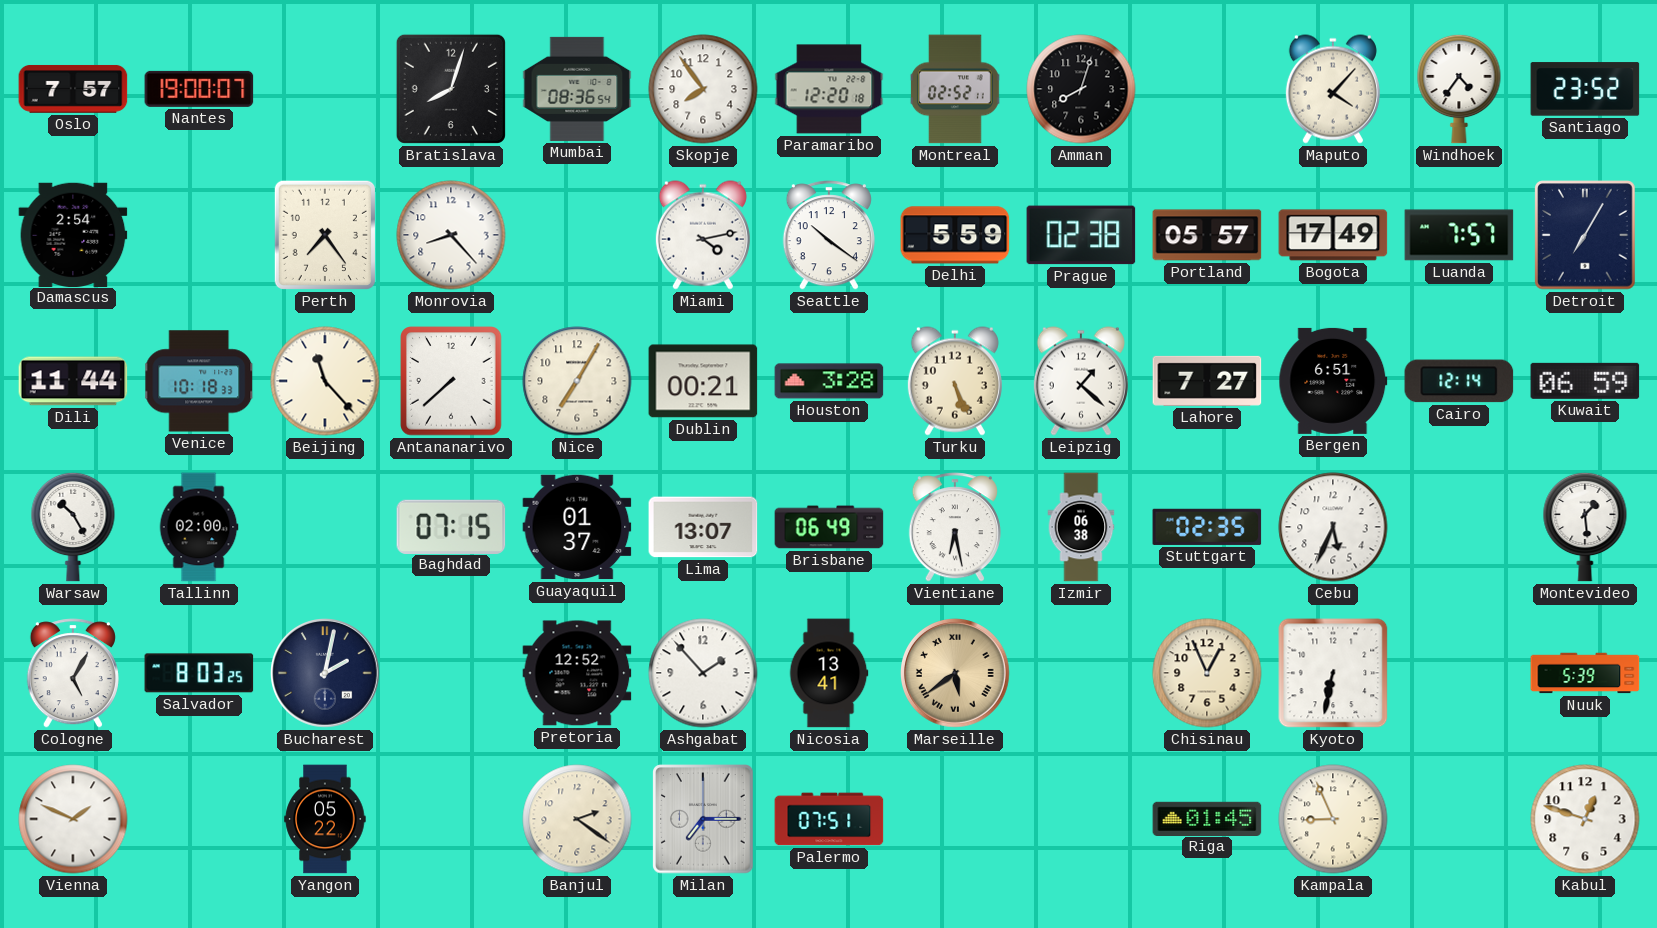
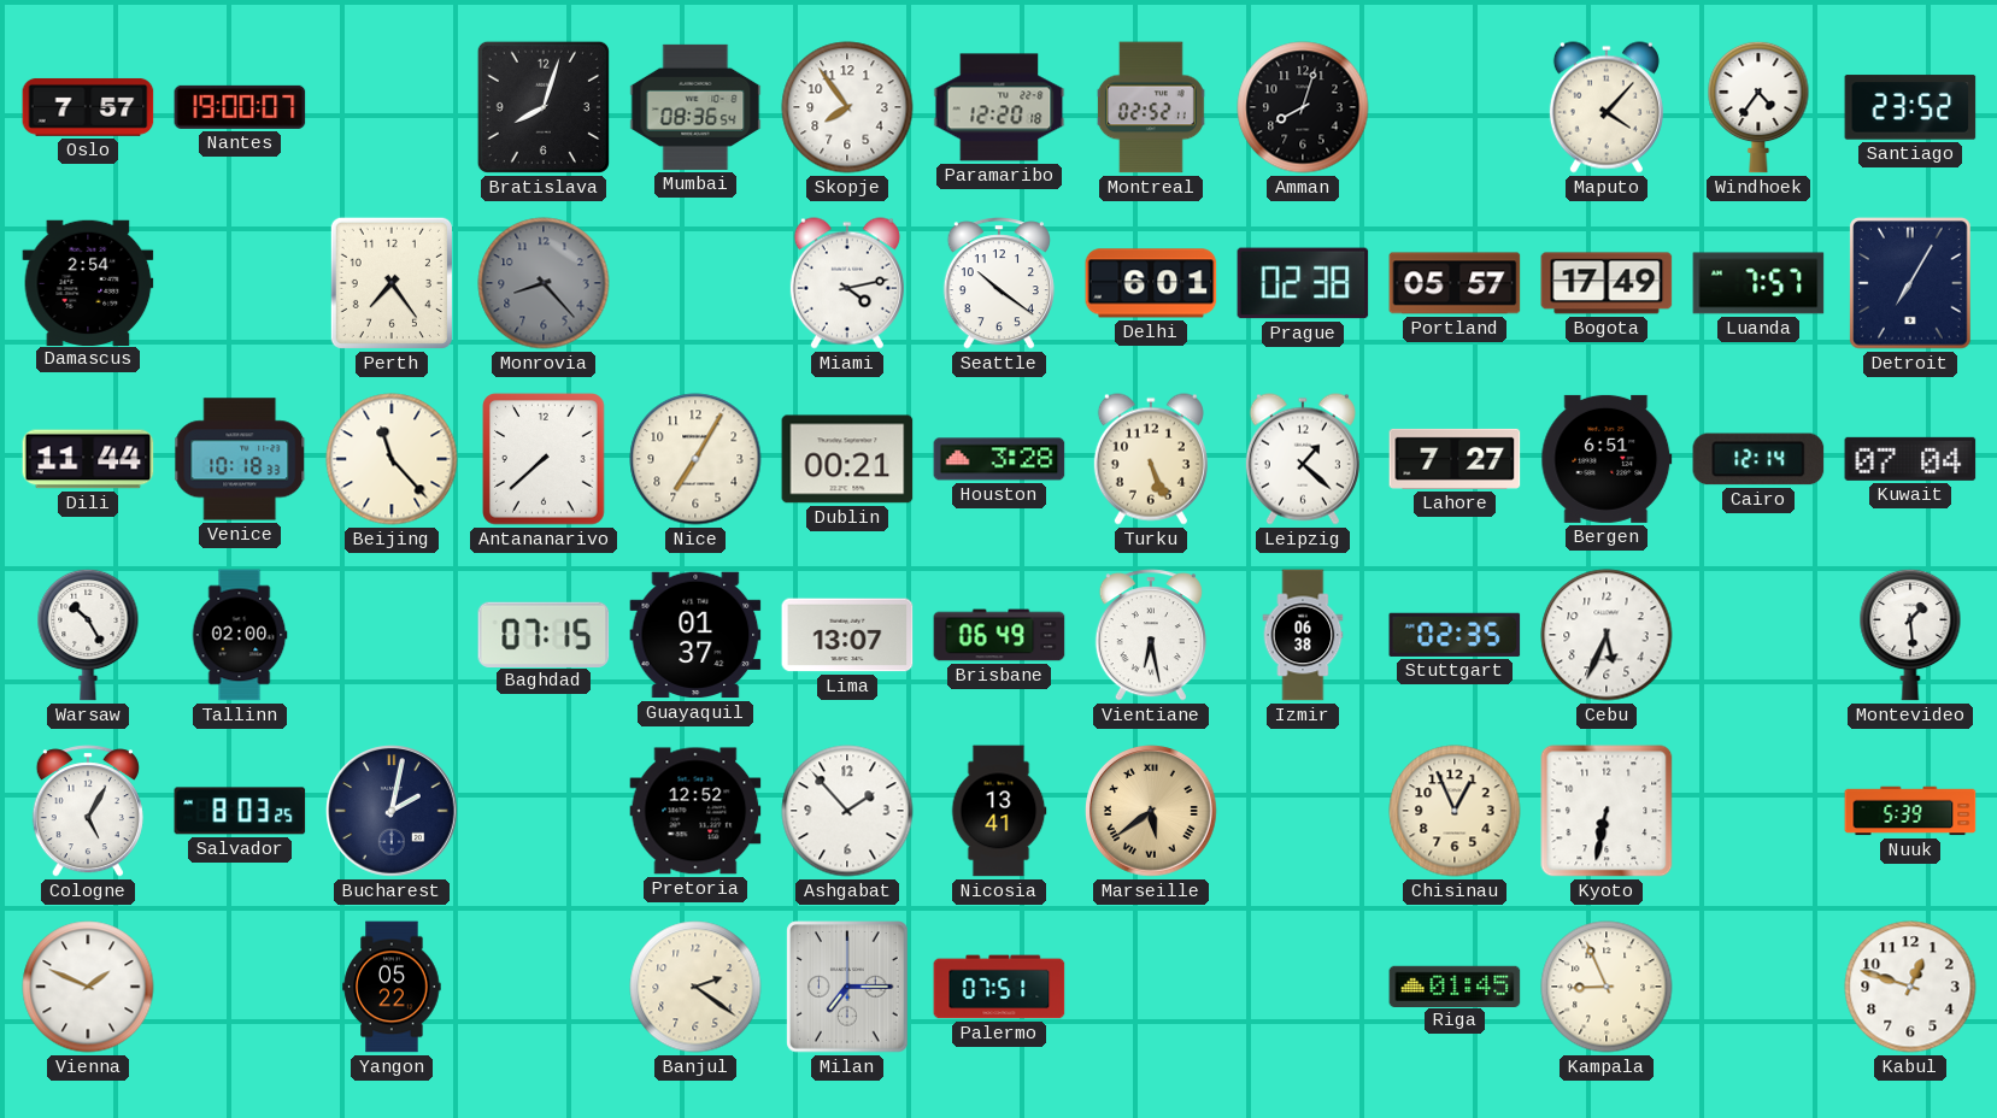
Monrovia dial: white -> grey
Delhi: 5:59 -> 6:01
Kuwait: 06:59 -> 07:04
